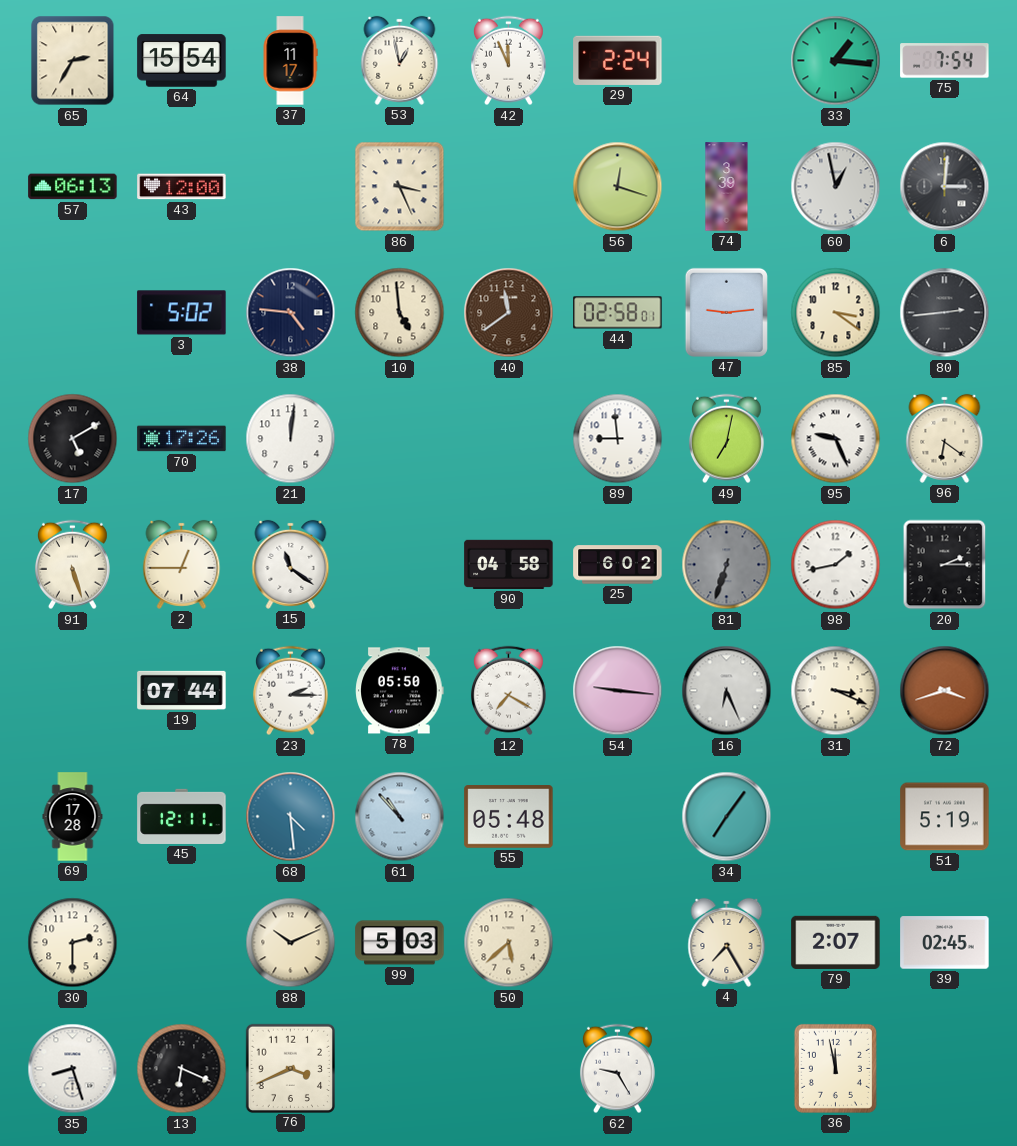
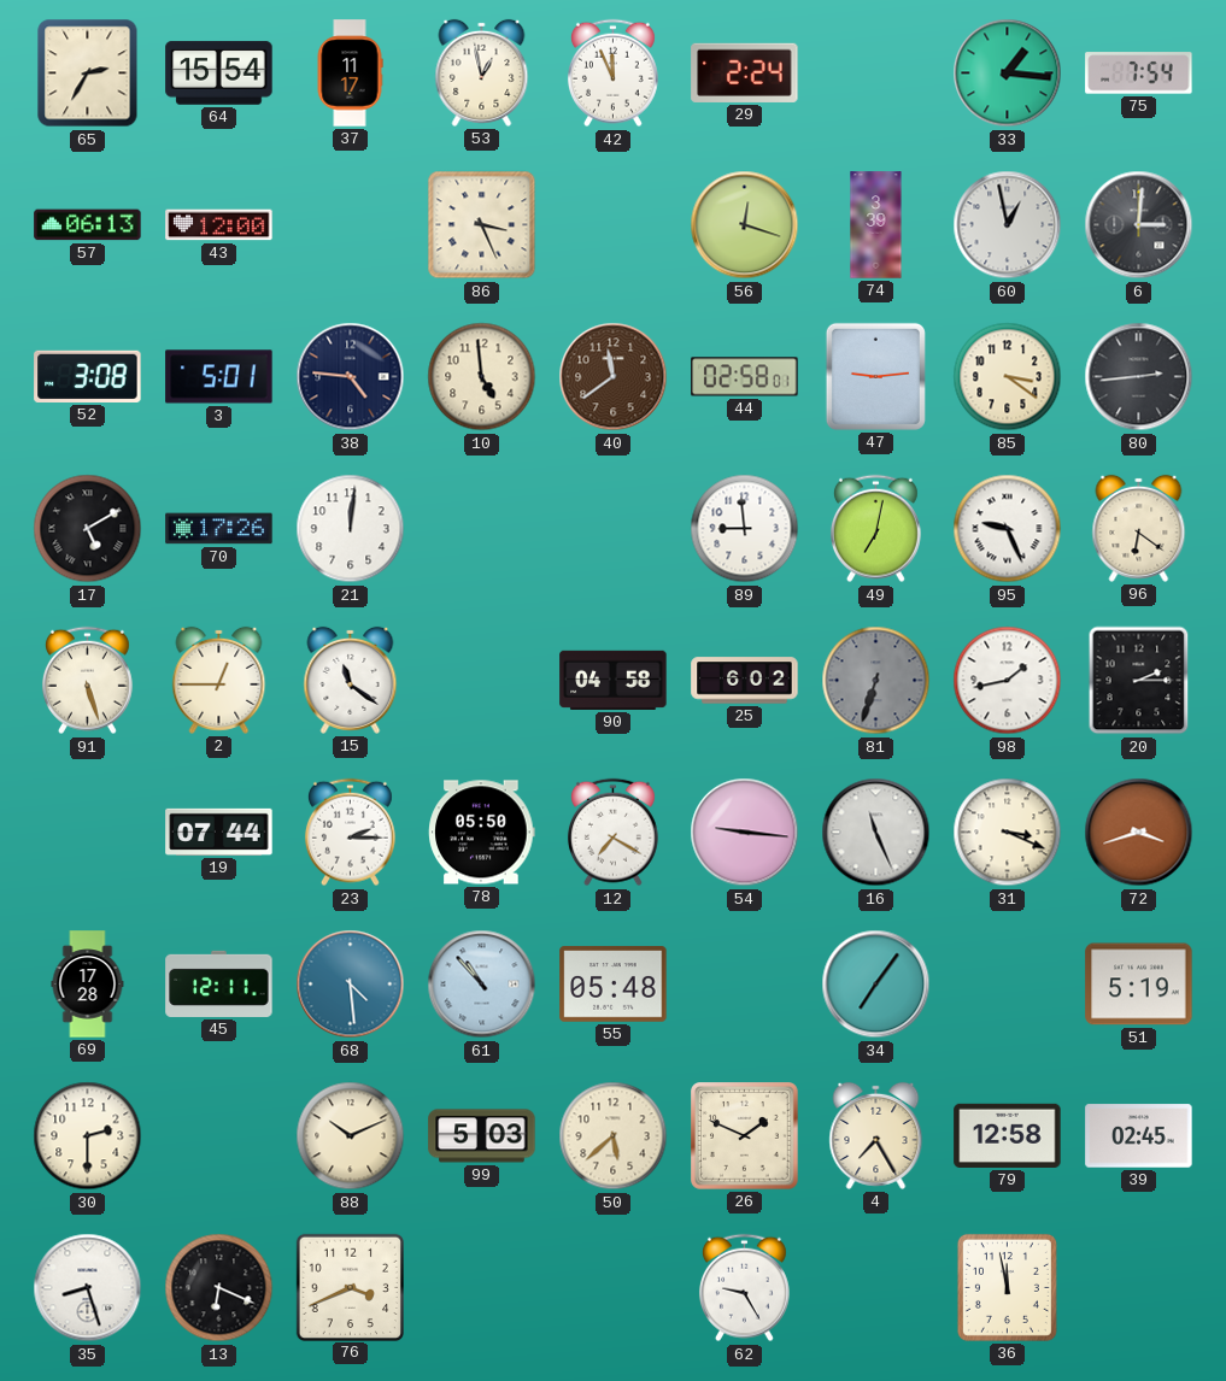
52: none -> 3:08
3: 5:02 -> 5:01
16: 6:26 -> 11:26
26: none -> 1:49
79: 2:07 -> 12:58
